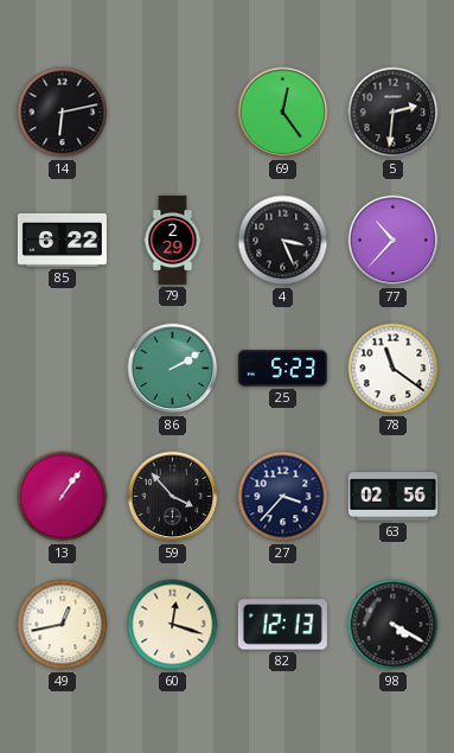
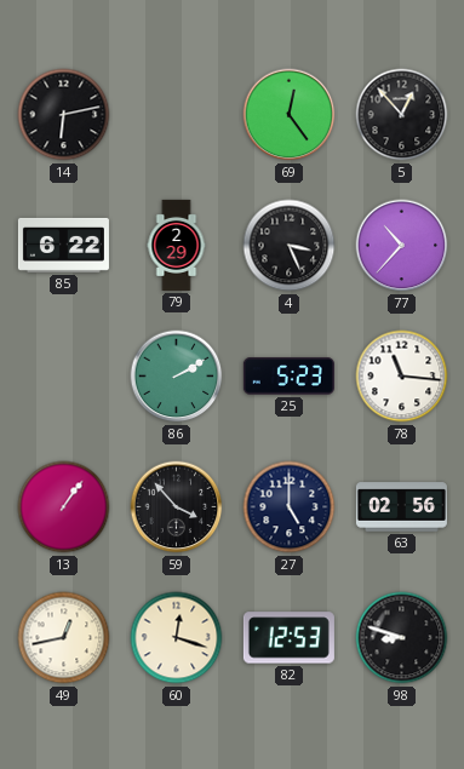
5: 2:31 -> 12:53
78: 11:21 -> 11:16
27: 3:37 -> 5:00
82: 12:13 -> 12:53
98: 4:20 -> 8:48
